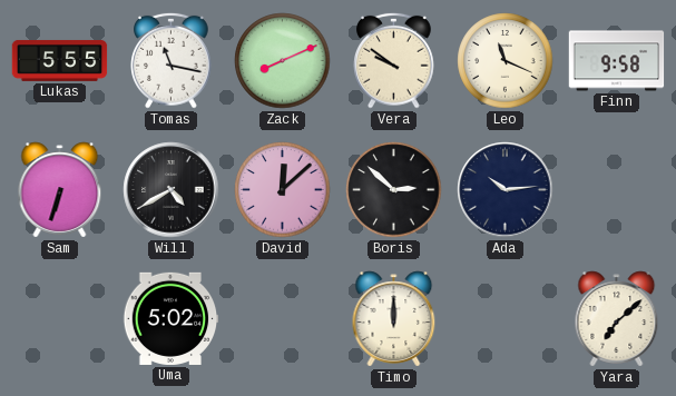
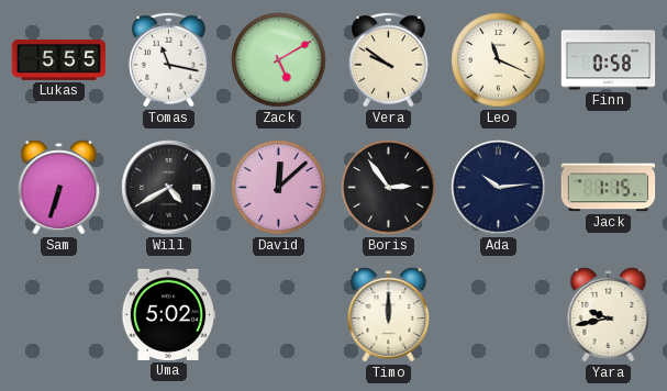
Zack: 8:11 -> 5:10
Finn: 9:58 -> 0:58
Boris: 2:52 -> 2:54
Jack: none -> 1:15
Yara: 7:08 -> 9:43
